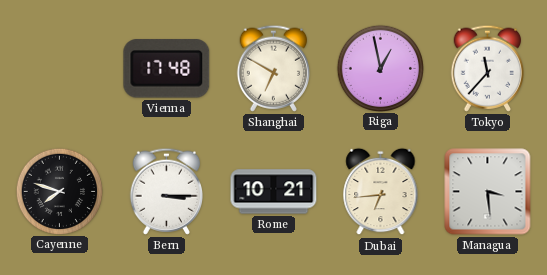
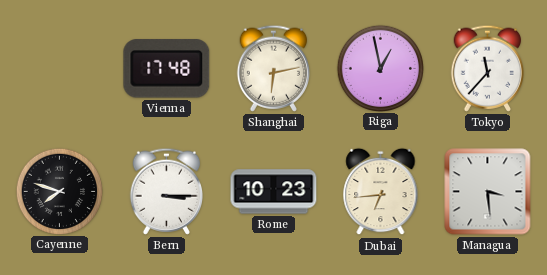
Shanghai: 6:50 -> 6:13
Rome: 10:21 -> 10:23
